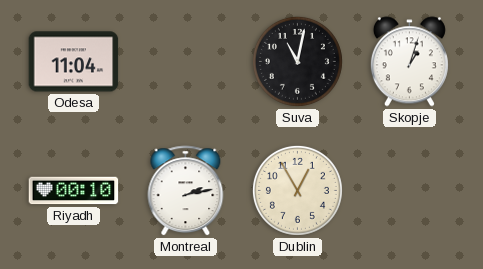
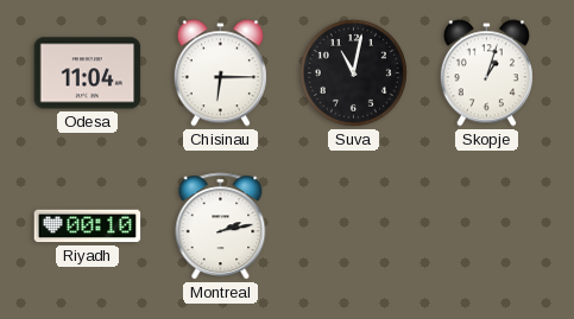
Chisinau: none -> 6:15
Dublin: 12:55 -> none
